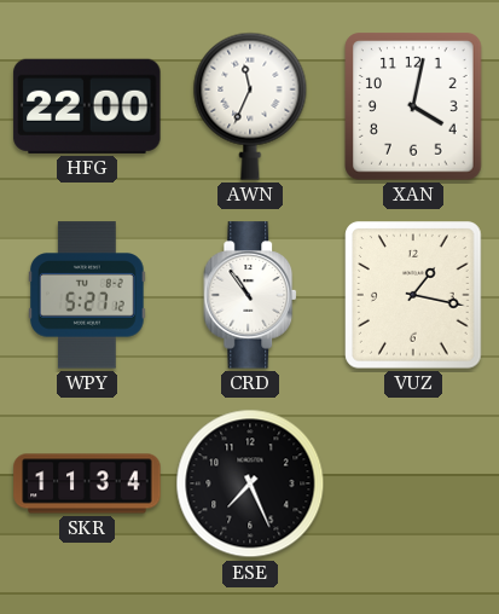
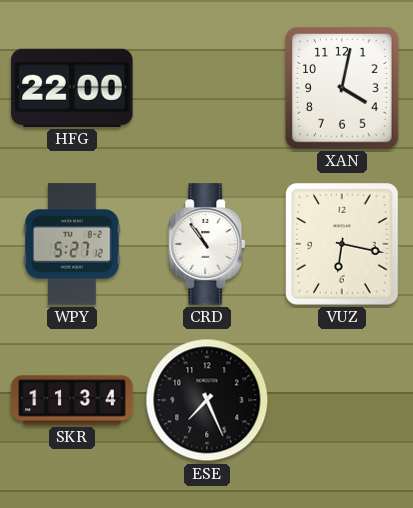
AWN: 11:34 -> none
VUZ: 1:17 -> 6:17
